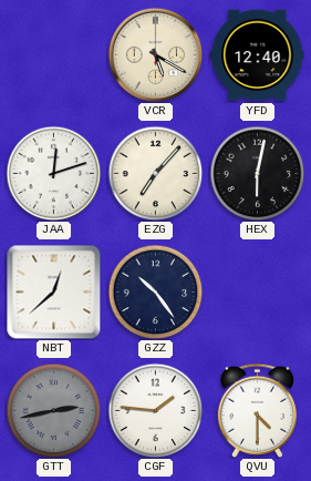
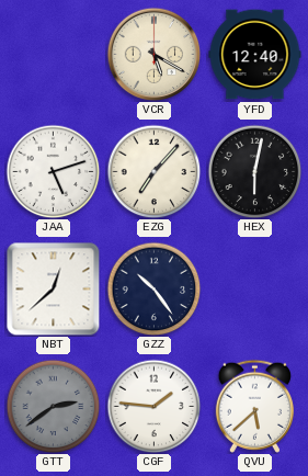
JAA: 12:12 -> 5:12
GTT: 2:43 -> 2:39
QVU: 4:30 -> 5:38
